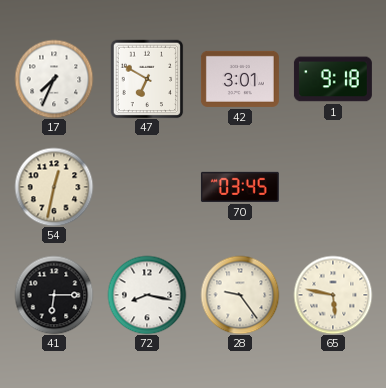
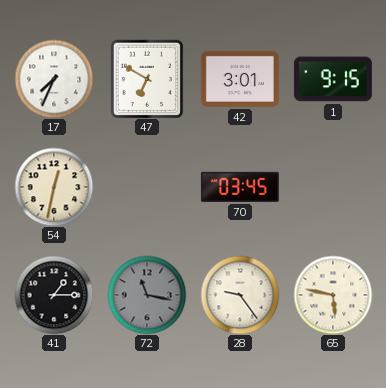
1: 9:18 -> 9:15
41: 6:15 -> 1:15
72: 8:17 -> 11:17
72 dial: white -> grey
